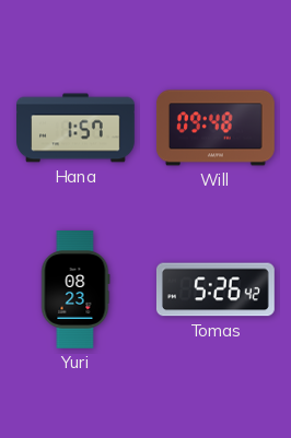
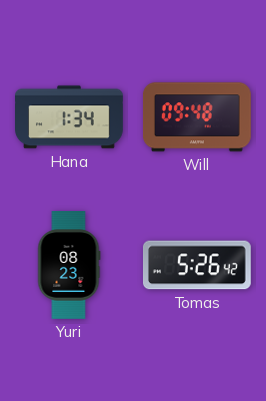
Hana: 1:57 -> 1:34
